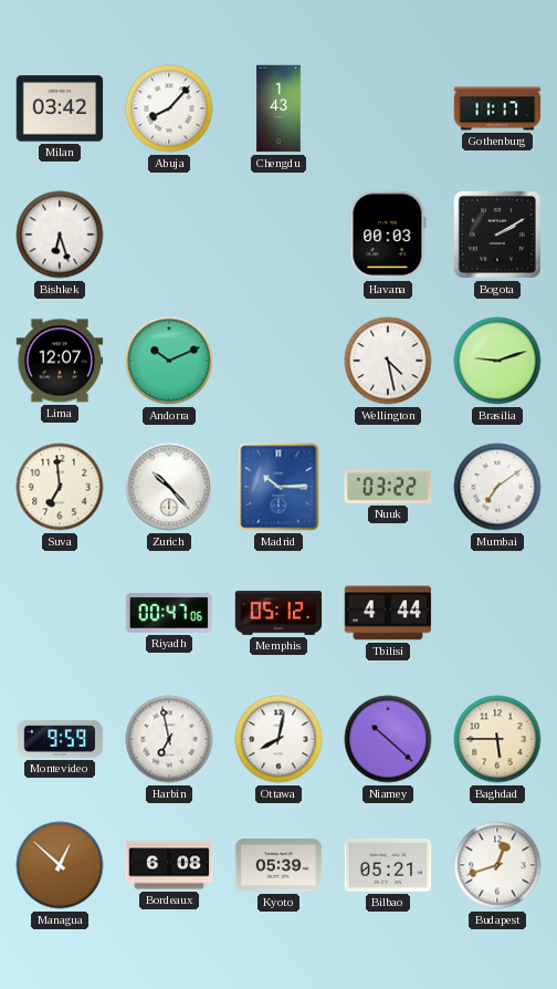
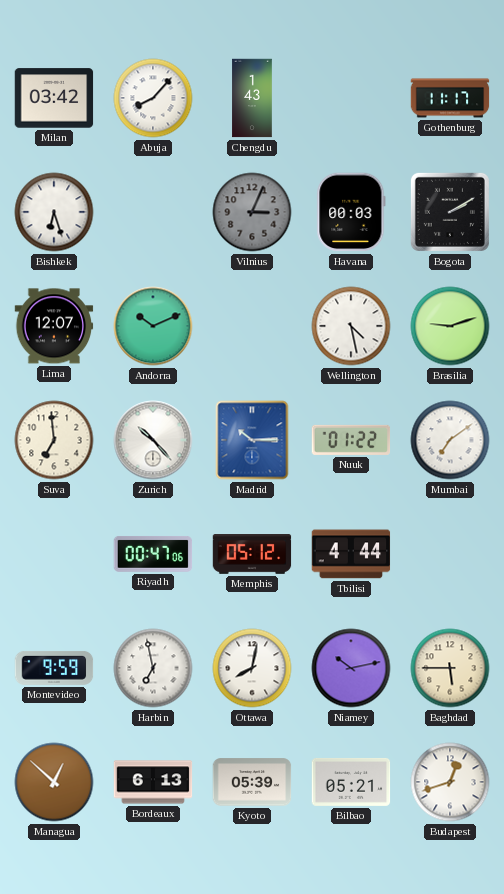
Vilnius: none -> 3:04
Nuuk: 03:22 -> 01:22
Niamey: 10:22 -> 10:13
Bordeaux: 6:08 -> 6:13
